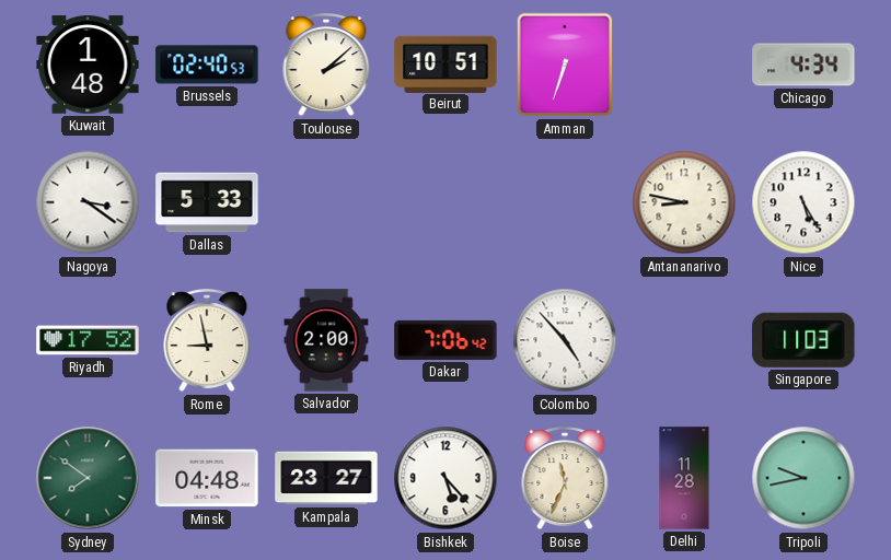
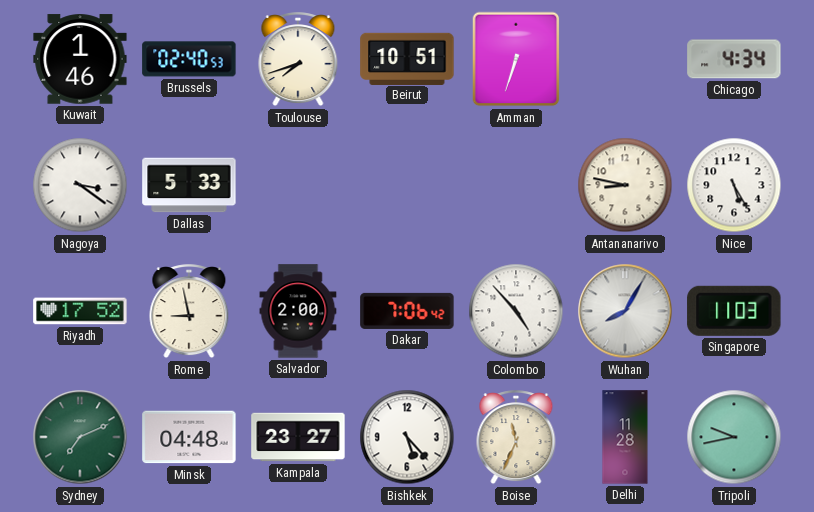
Kuwait: 1:48 -> 1:46
Toulouse: 2:08 -> 7:42
Wuhan: none -> 8:05
Sydney: 7:51 -> 7:11
